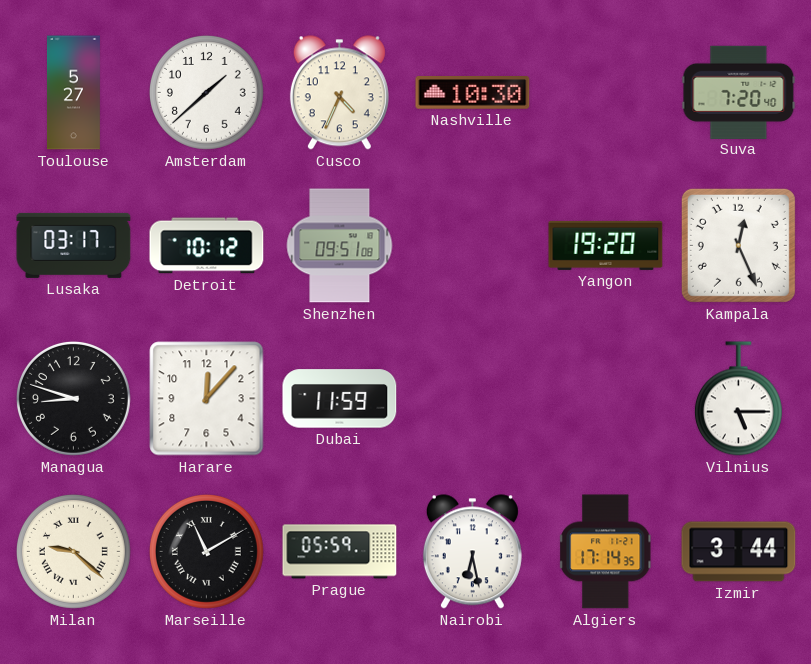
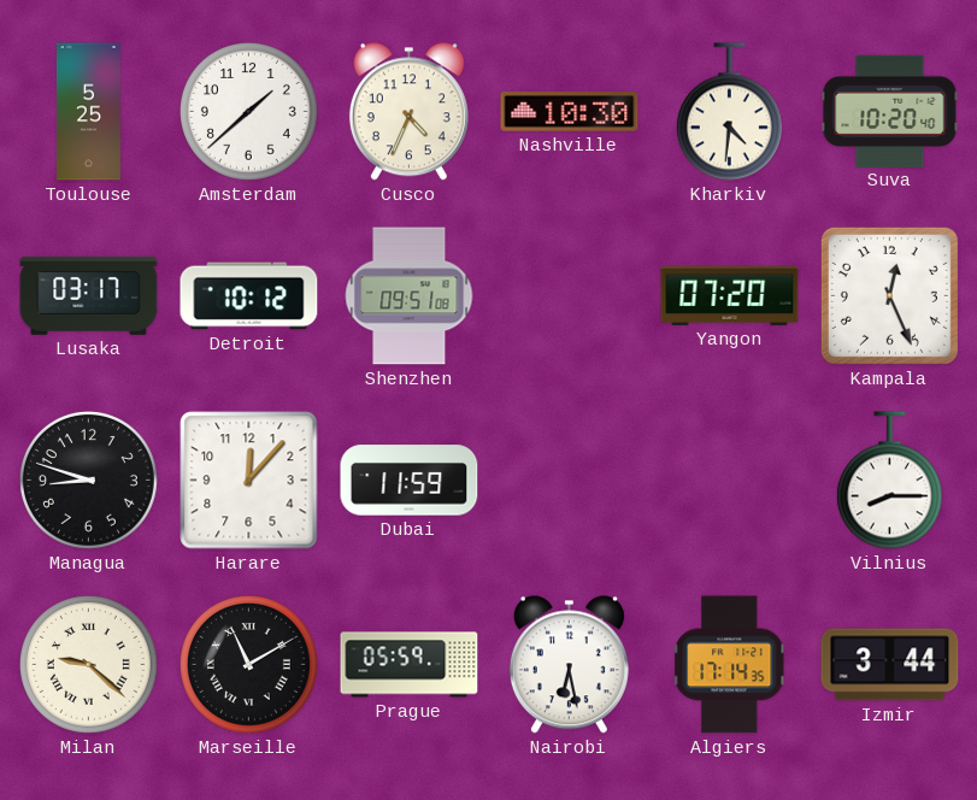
Toulouse: 5:27 -> 5:25
Kharkiv: none -> 4:31
Suva: 7:20 -> 10:20
Yangon: 19:20 -> 07:20
Vilnius: 5:15 -> 8:15
